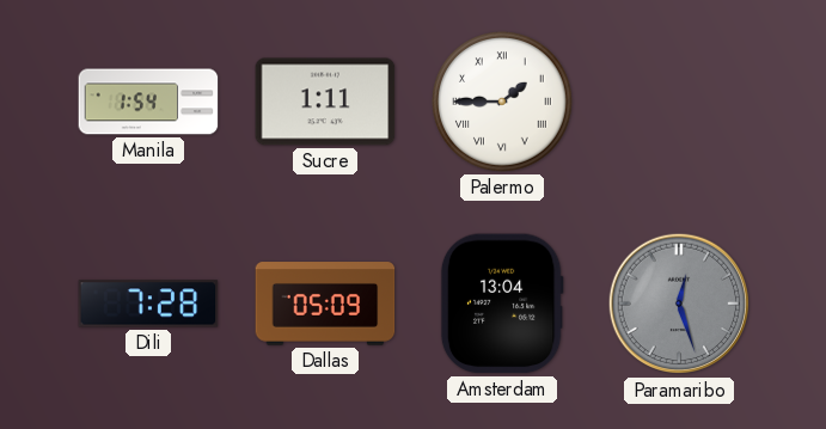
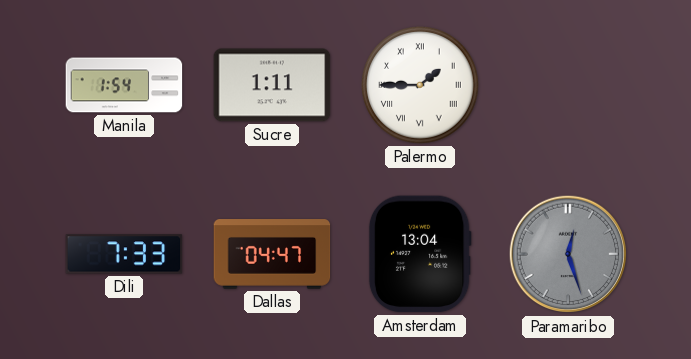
Dili: 7:28 -> 7:33
Dallas: 05:09 -> 04:47
